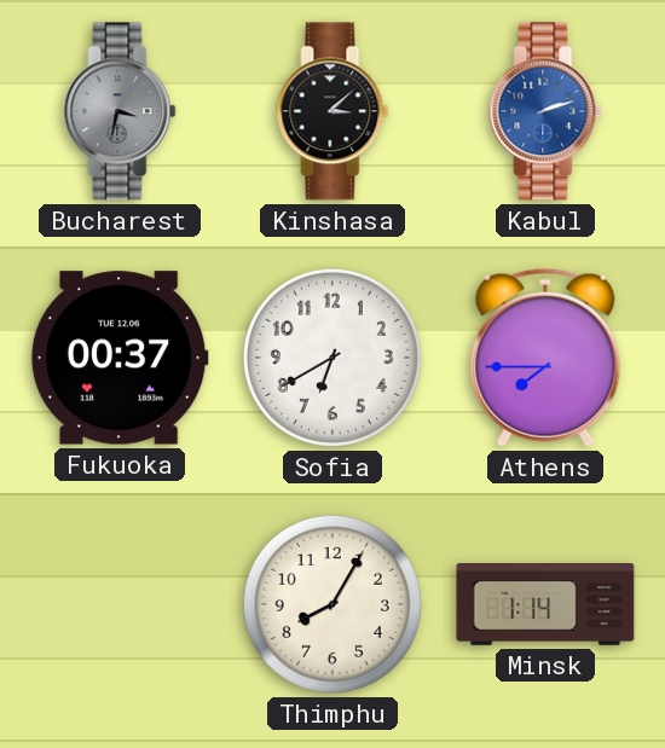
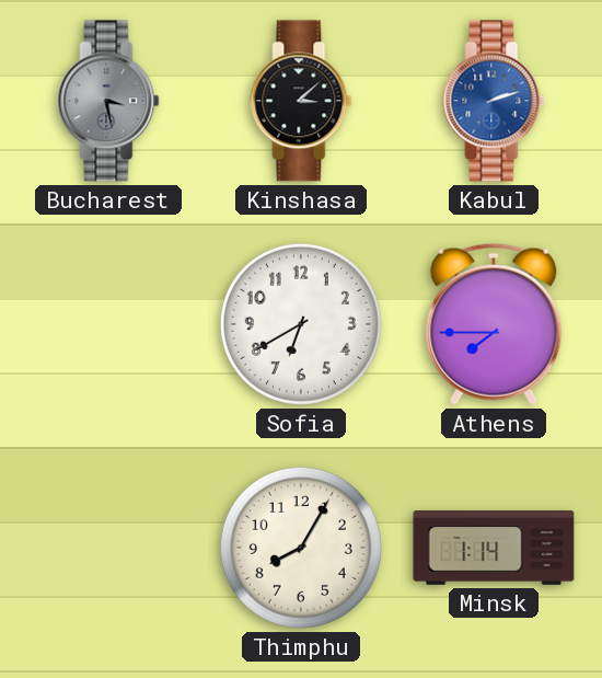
Bucharest: 3:32 -> 3:28
Fukuoka: 00:37 -> none
